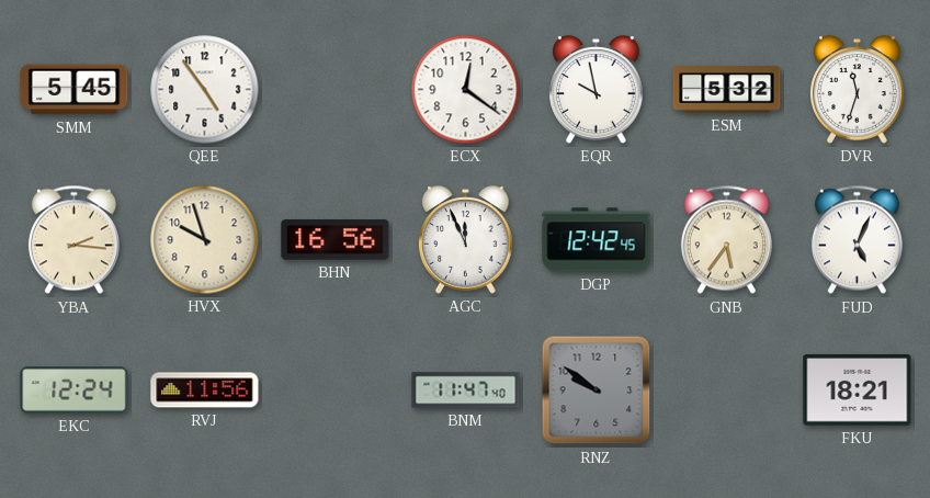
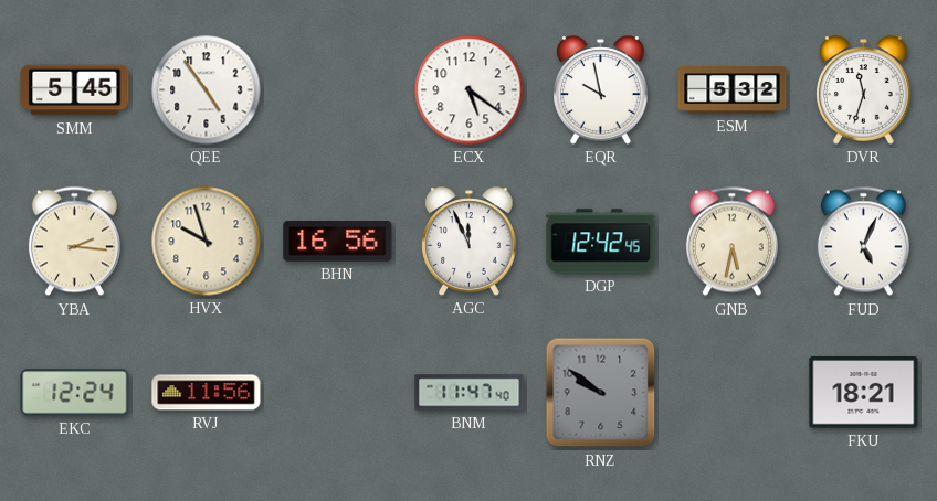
ECX: 12:21 -> 5:21
GNB: 5:36 -> 5:32
